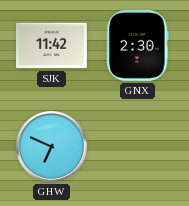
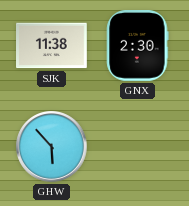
SJK: 11:42 -> 11:38
GHW: 6:49 -> 5:53
